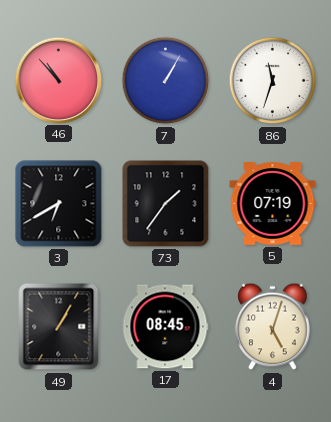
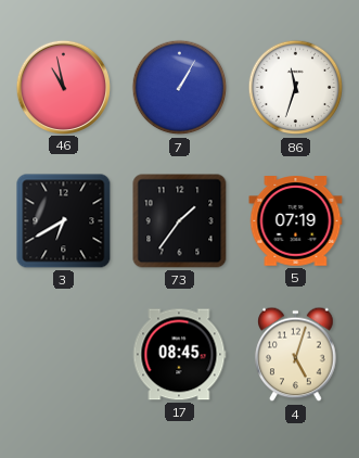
46: 10:53 -> 10:58
49: 1:05 -> none
